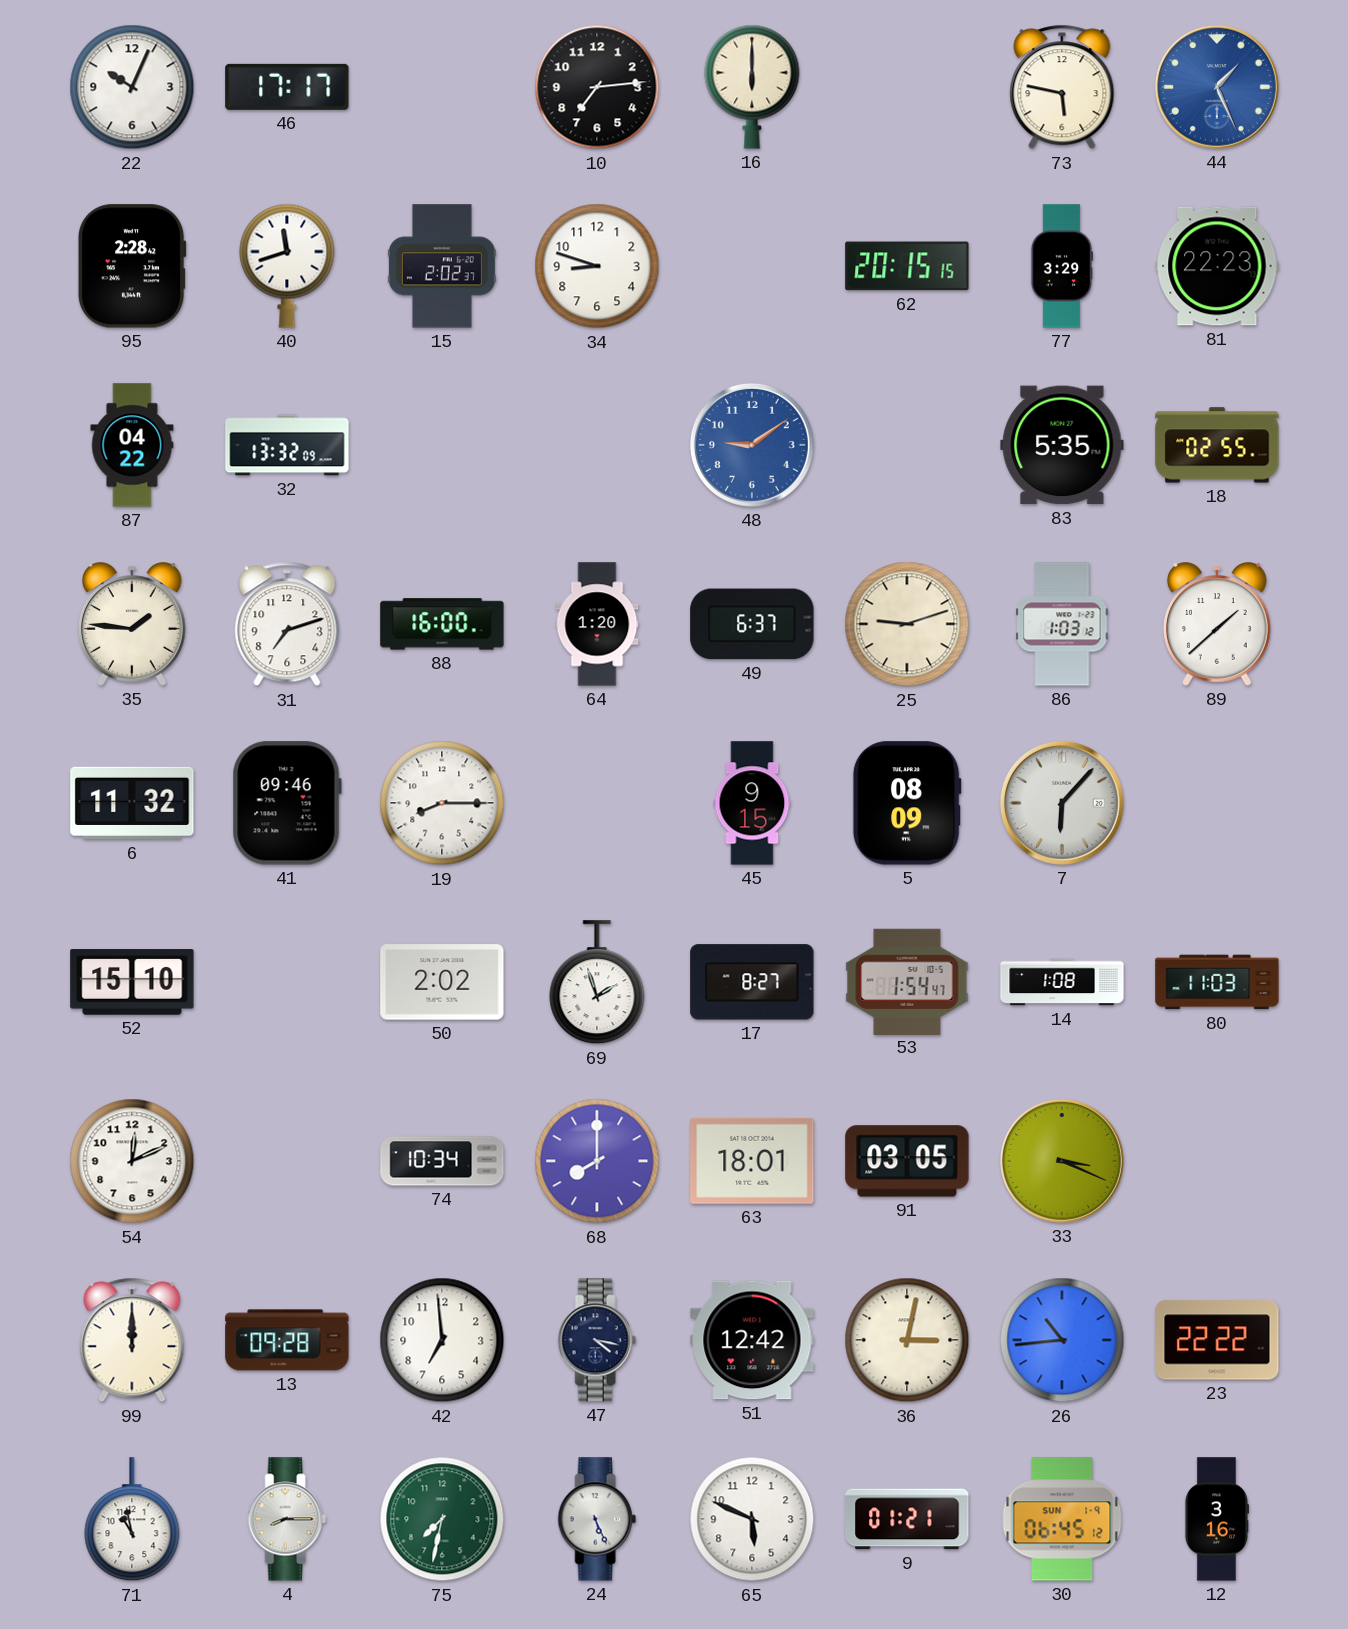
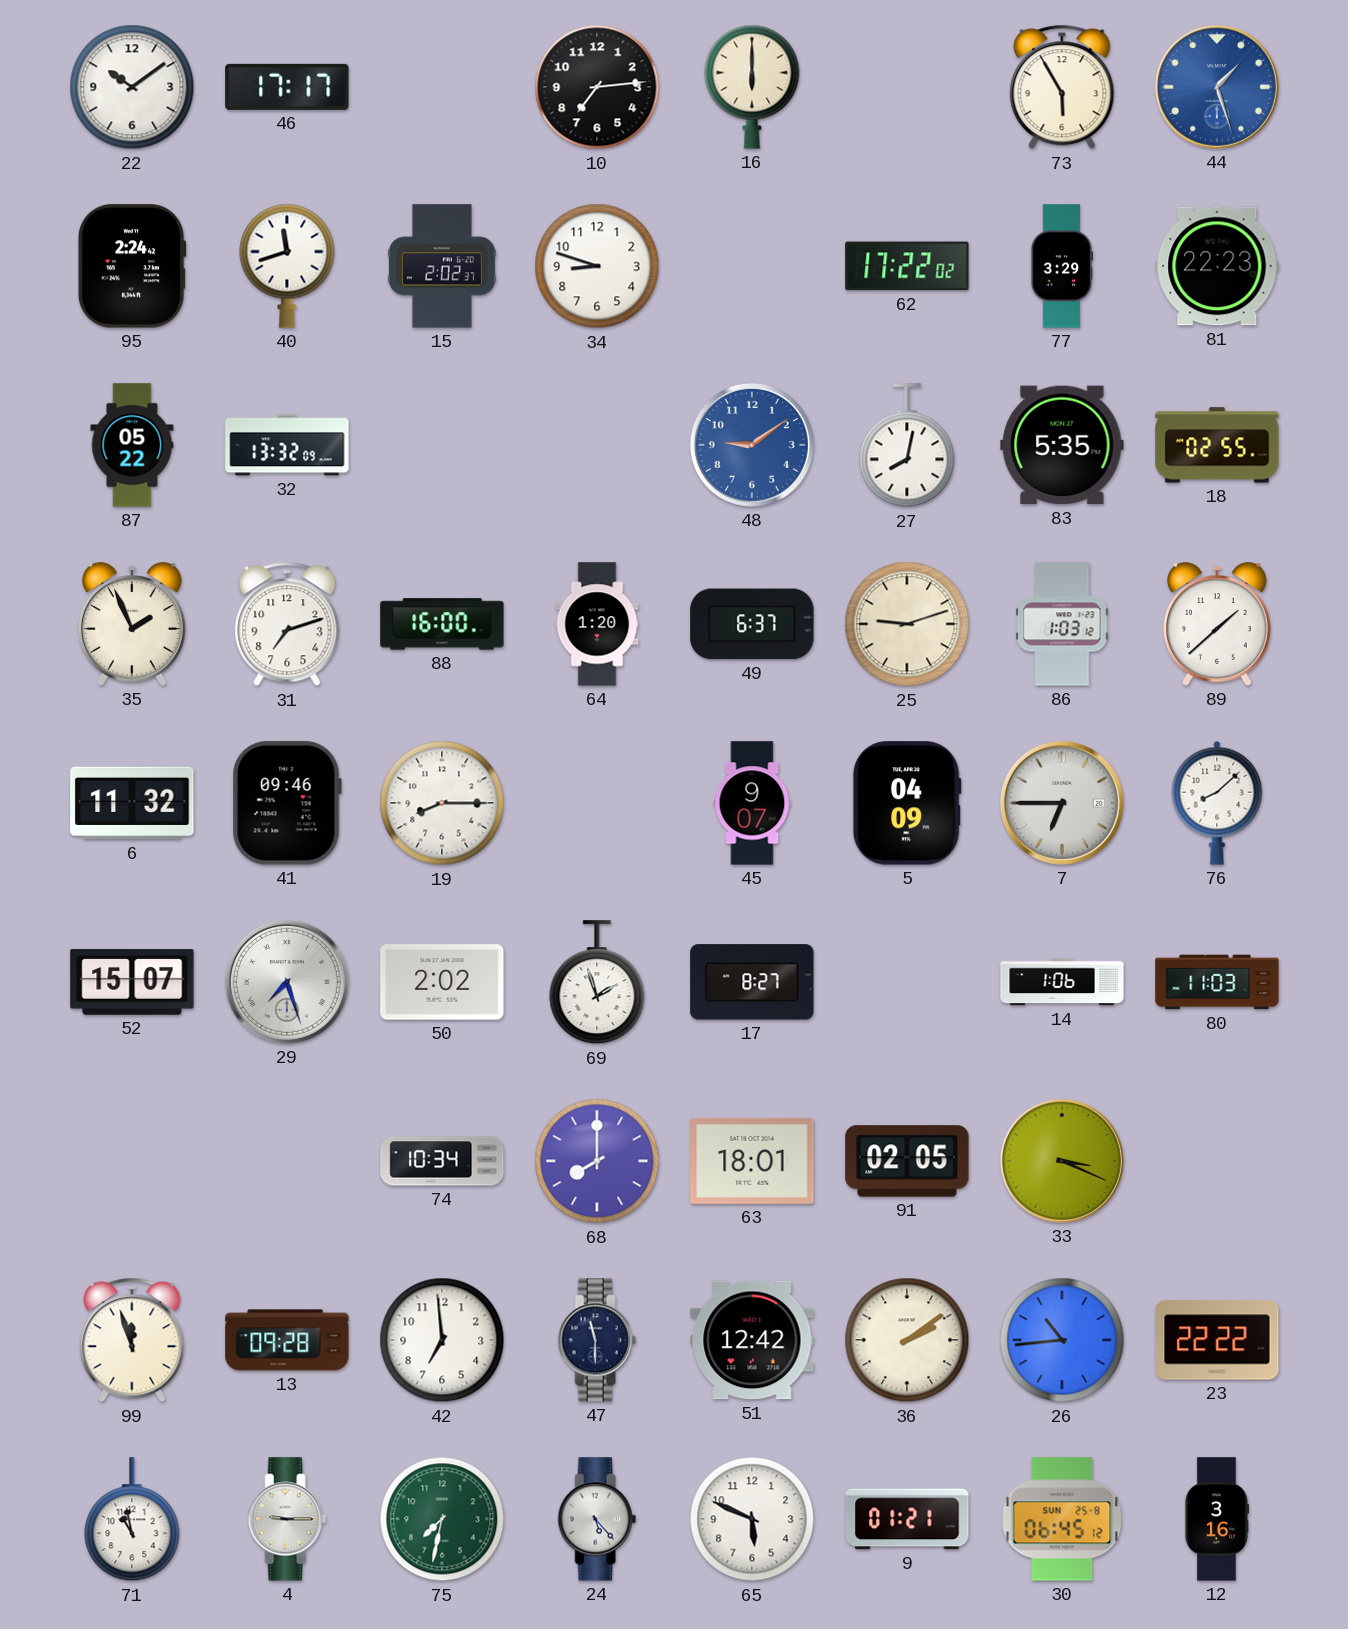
22: 10:04 -> 10:09
73: 5:47 -> 5:55
44: 1:26 -> 1:27
95: 2:28 -> 2:24
62: 20:15 -> 17:22
87: 04:22 -> 05:22
27: none -> 8:02
35: 1:46 -> 1:56
45: 9:15 -> 9:07
5: 08:09 -> 04:09
7: 6:07 -> 6:45
76: none -> 8:08
52: 15:10 -> 15:07
29: none -> 7:27
53: 1:54 -> none
14: 1:08 -> 1:06
54: 12:11 -> none
91: 03:05 -> 02:05
99: 12:00 -> 11:57
47: 4:17 -> 11:30
36: 3:02 -> 2:09
4: 8:15 -> 9:15
24: 5:26 -> 5:23
30 date: SUN 1-9 -> SUN 25-8
